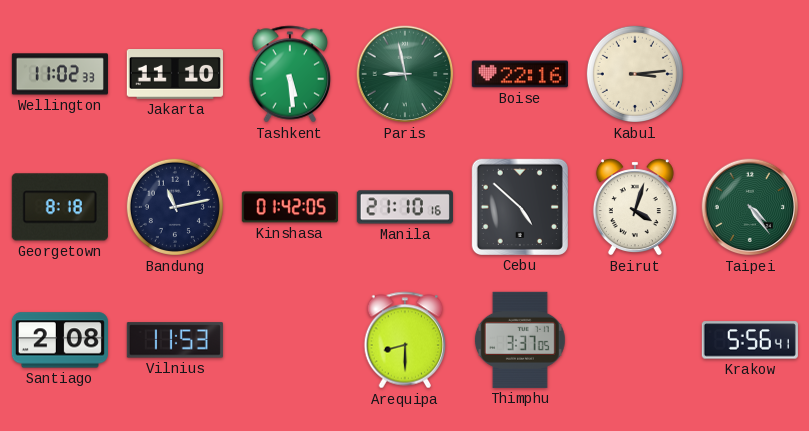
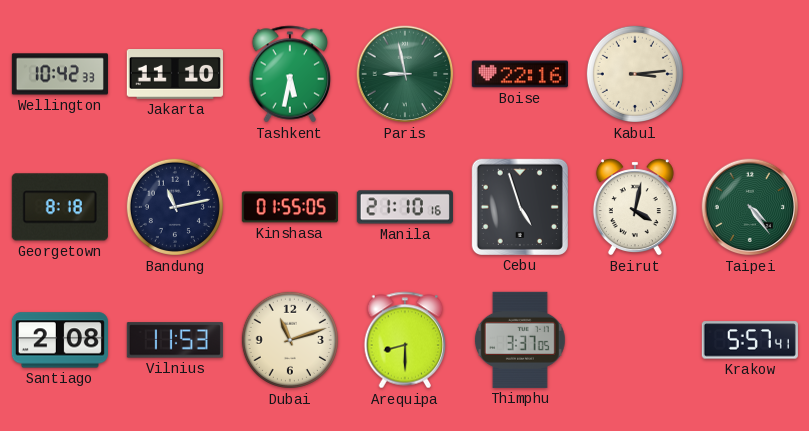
Wellington: 11:02 -> 10:42
Tashkent: 5:29 -> 5:32
Kinshasa: 01:42 -> 01:55
Cebu: 4:52 -> 4:57
Beirut: 4:03 -> 4:02
Dubai: none -> 11:12
Krakow: 5:56 -> 5:57
